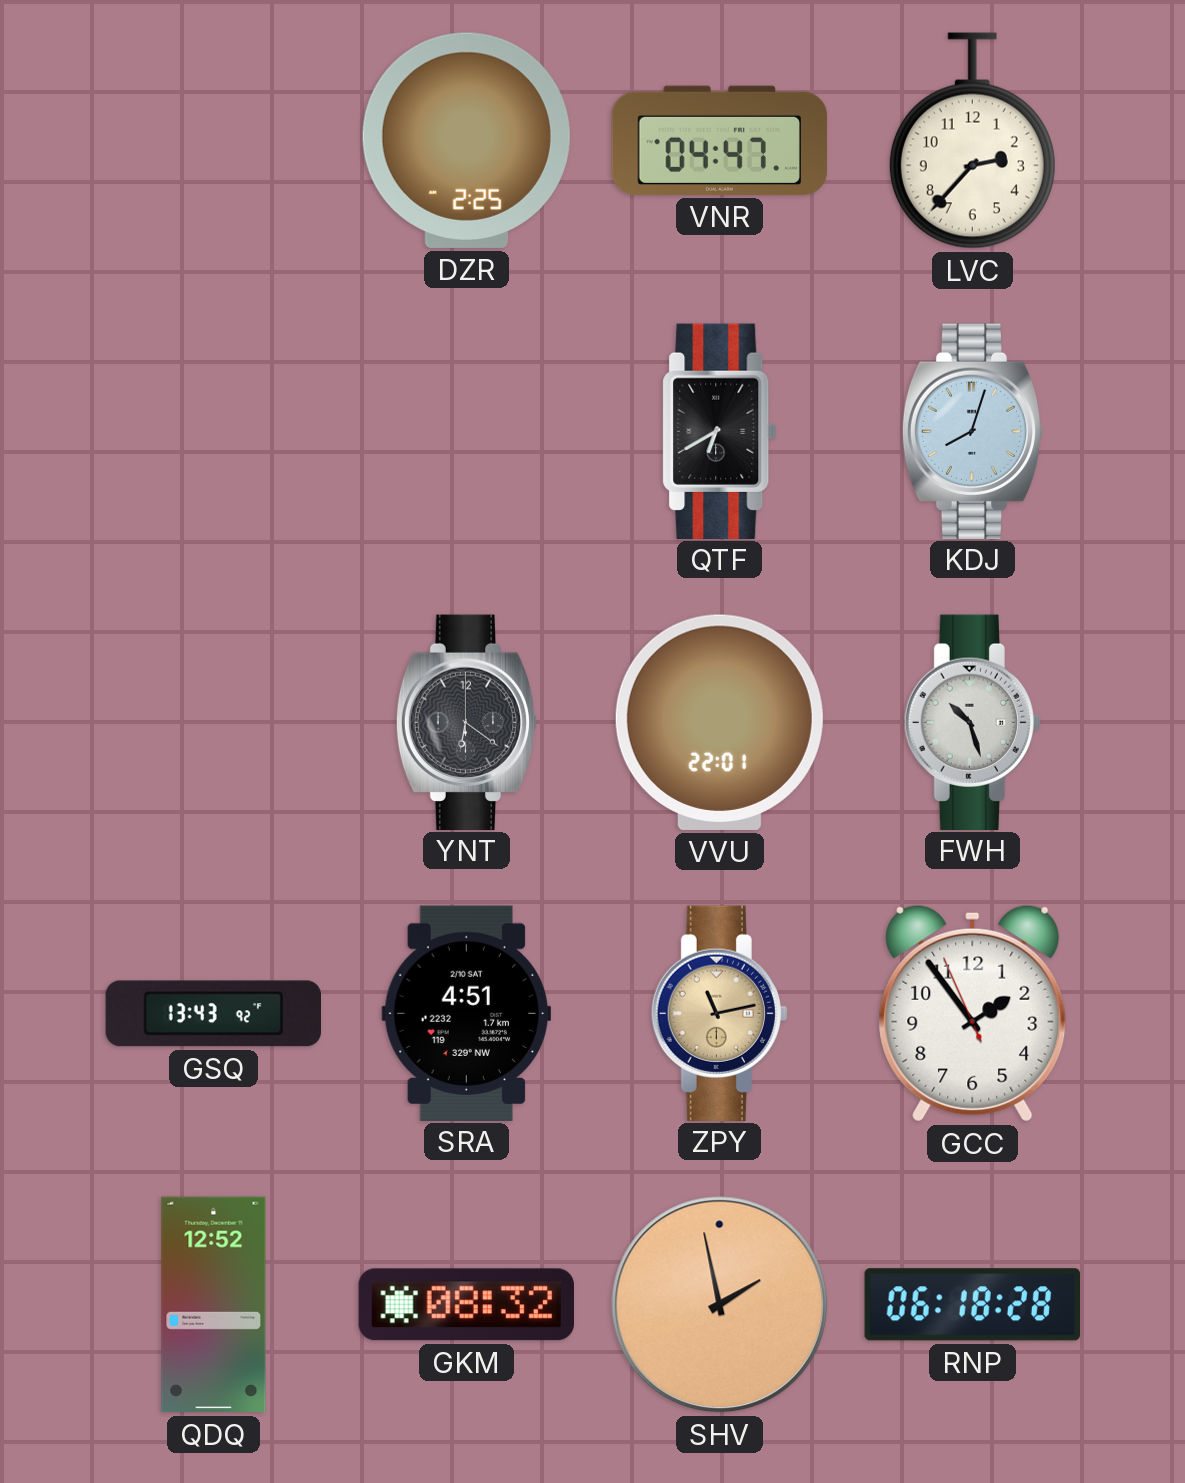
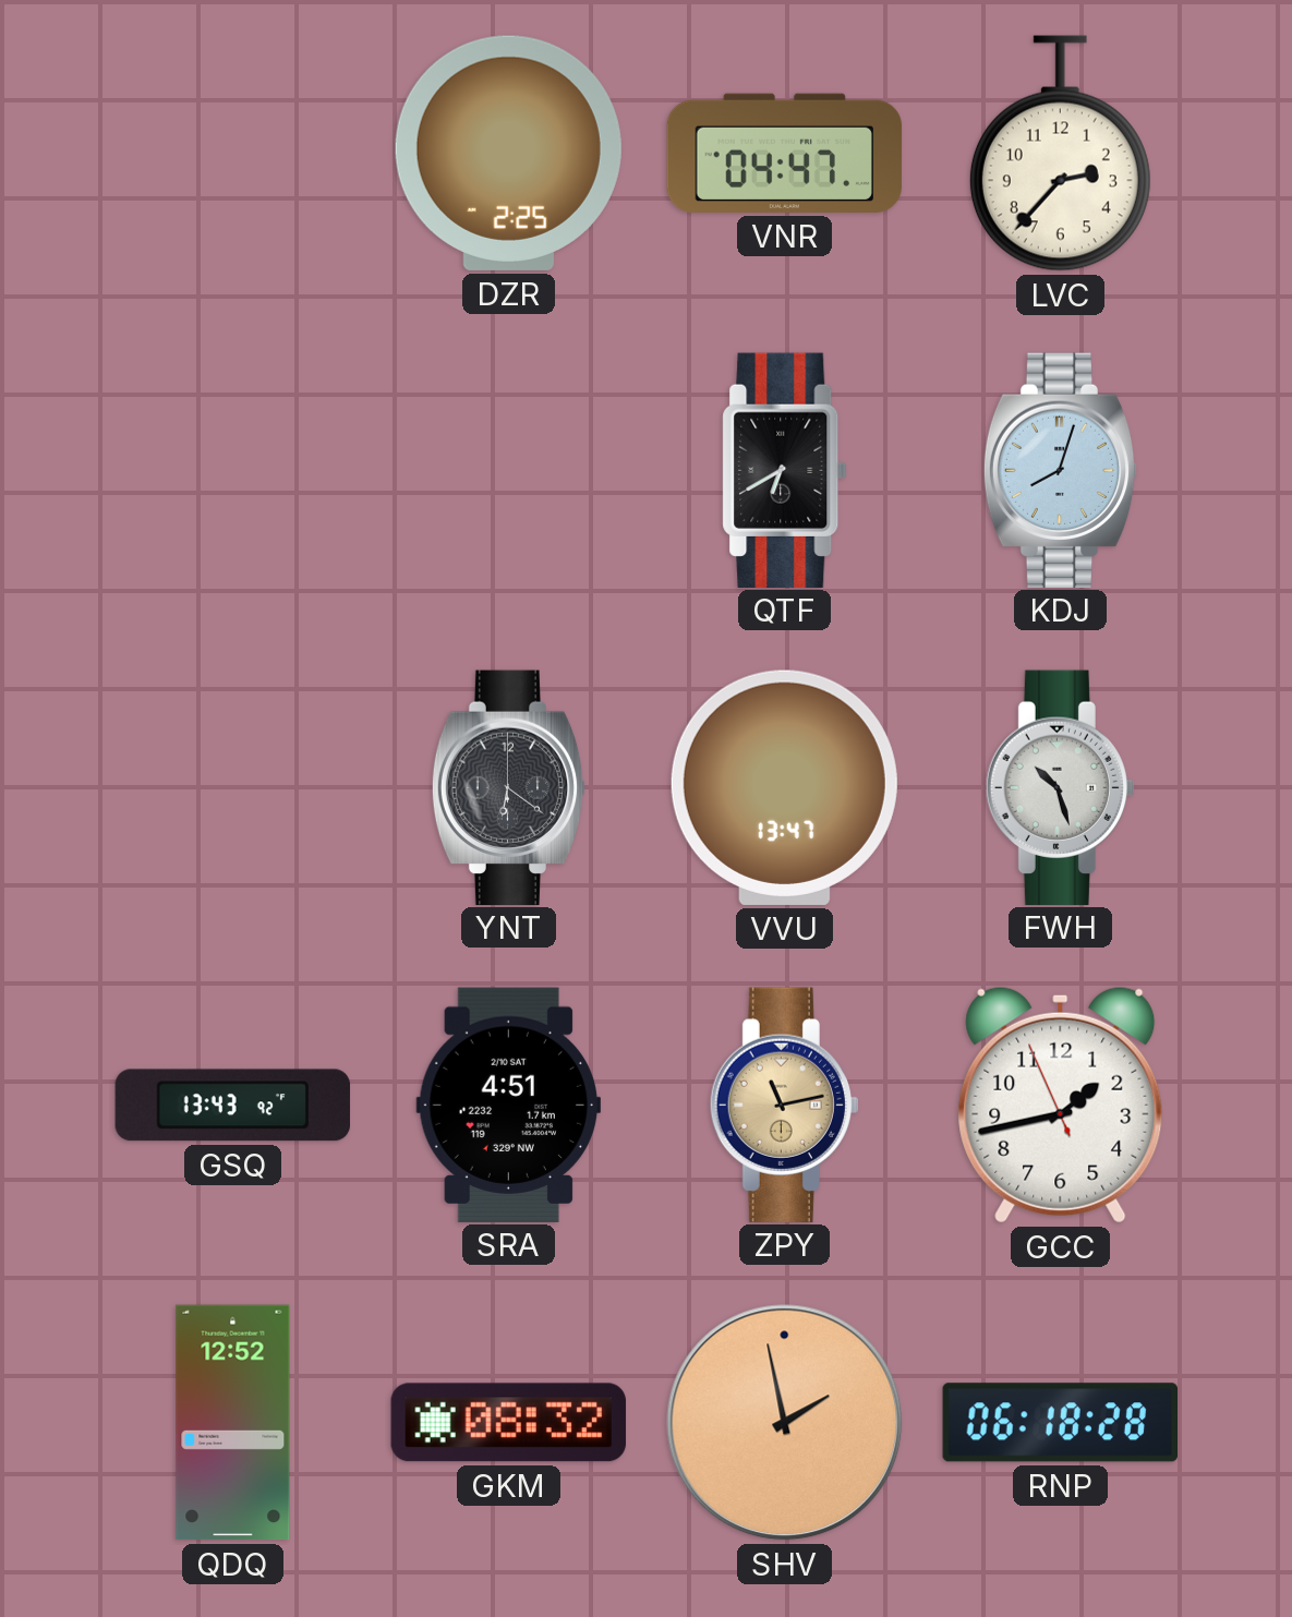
VVU: 22:01 -> 13:47
GCC: 1:53 -> 1:42
